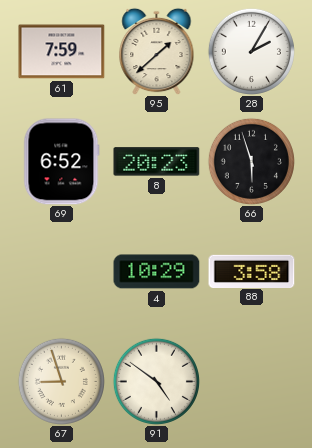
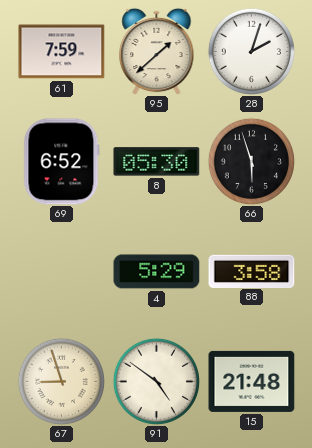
28: 2:05 -> 2:03
8: 20:23 -> 05:30
4: 10:29 -> 5:29
15: none -> 21:48
